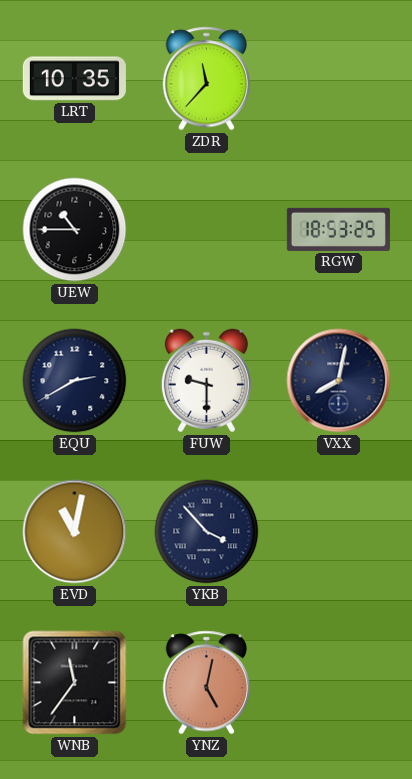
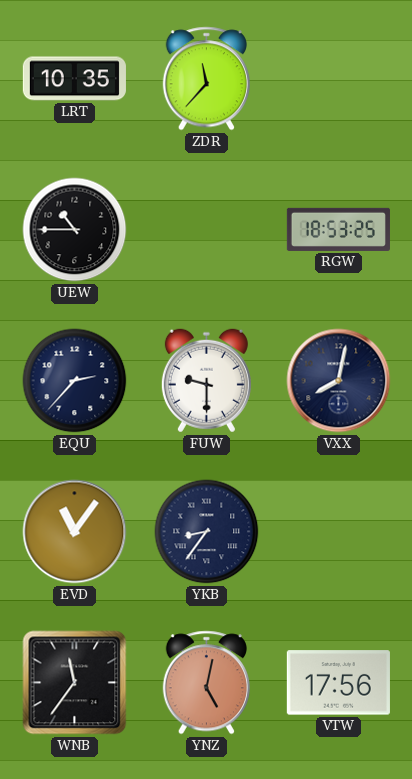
EQU: 2:40 -> 2:37
EVD: 11:02 -> 11:06
YKB: 3:53 -> 8:36
VTW: none -> 17:56
